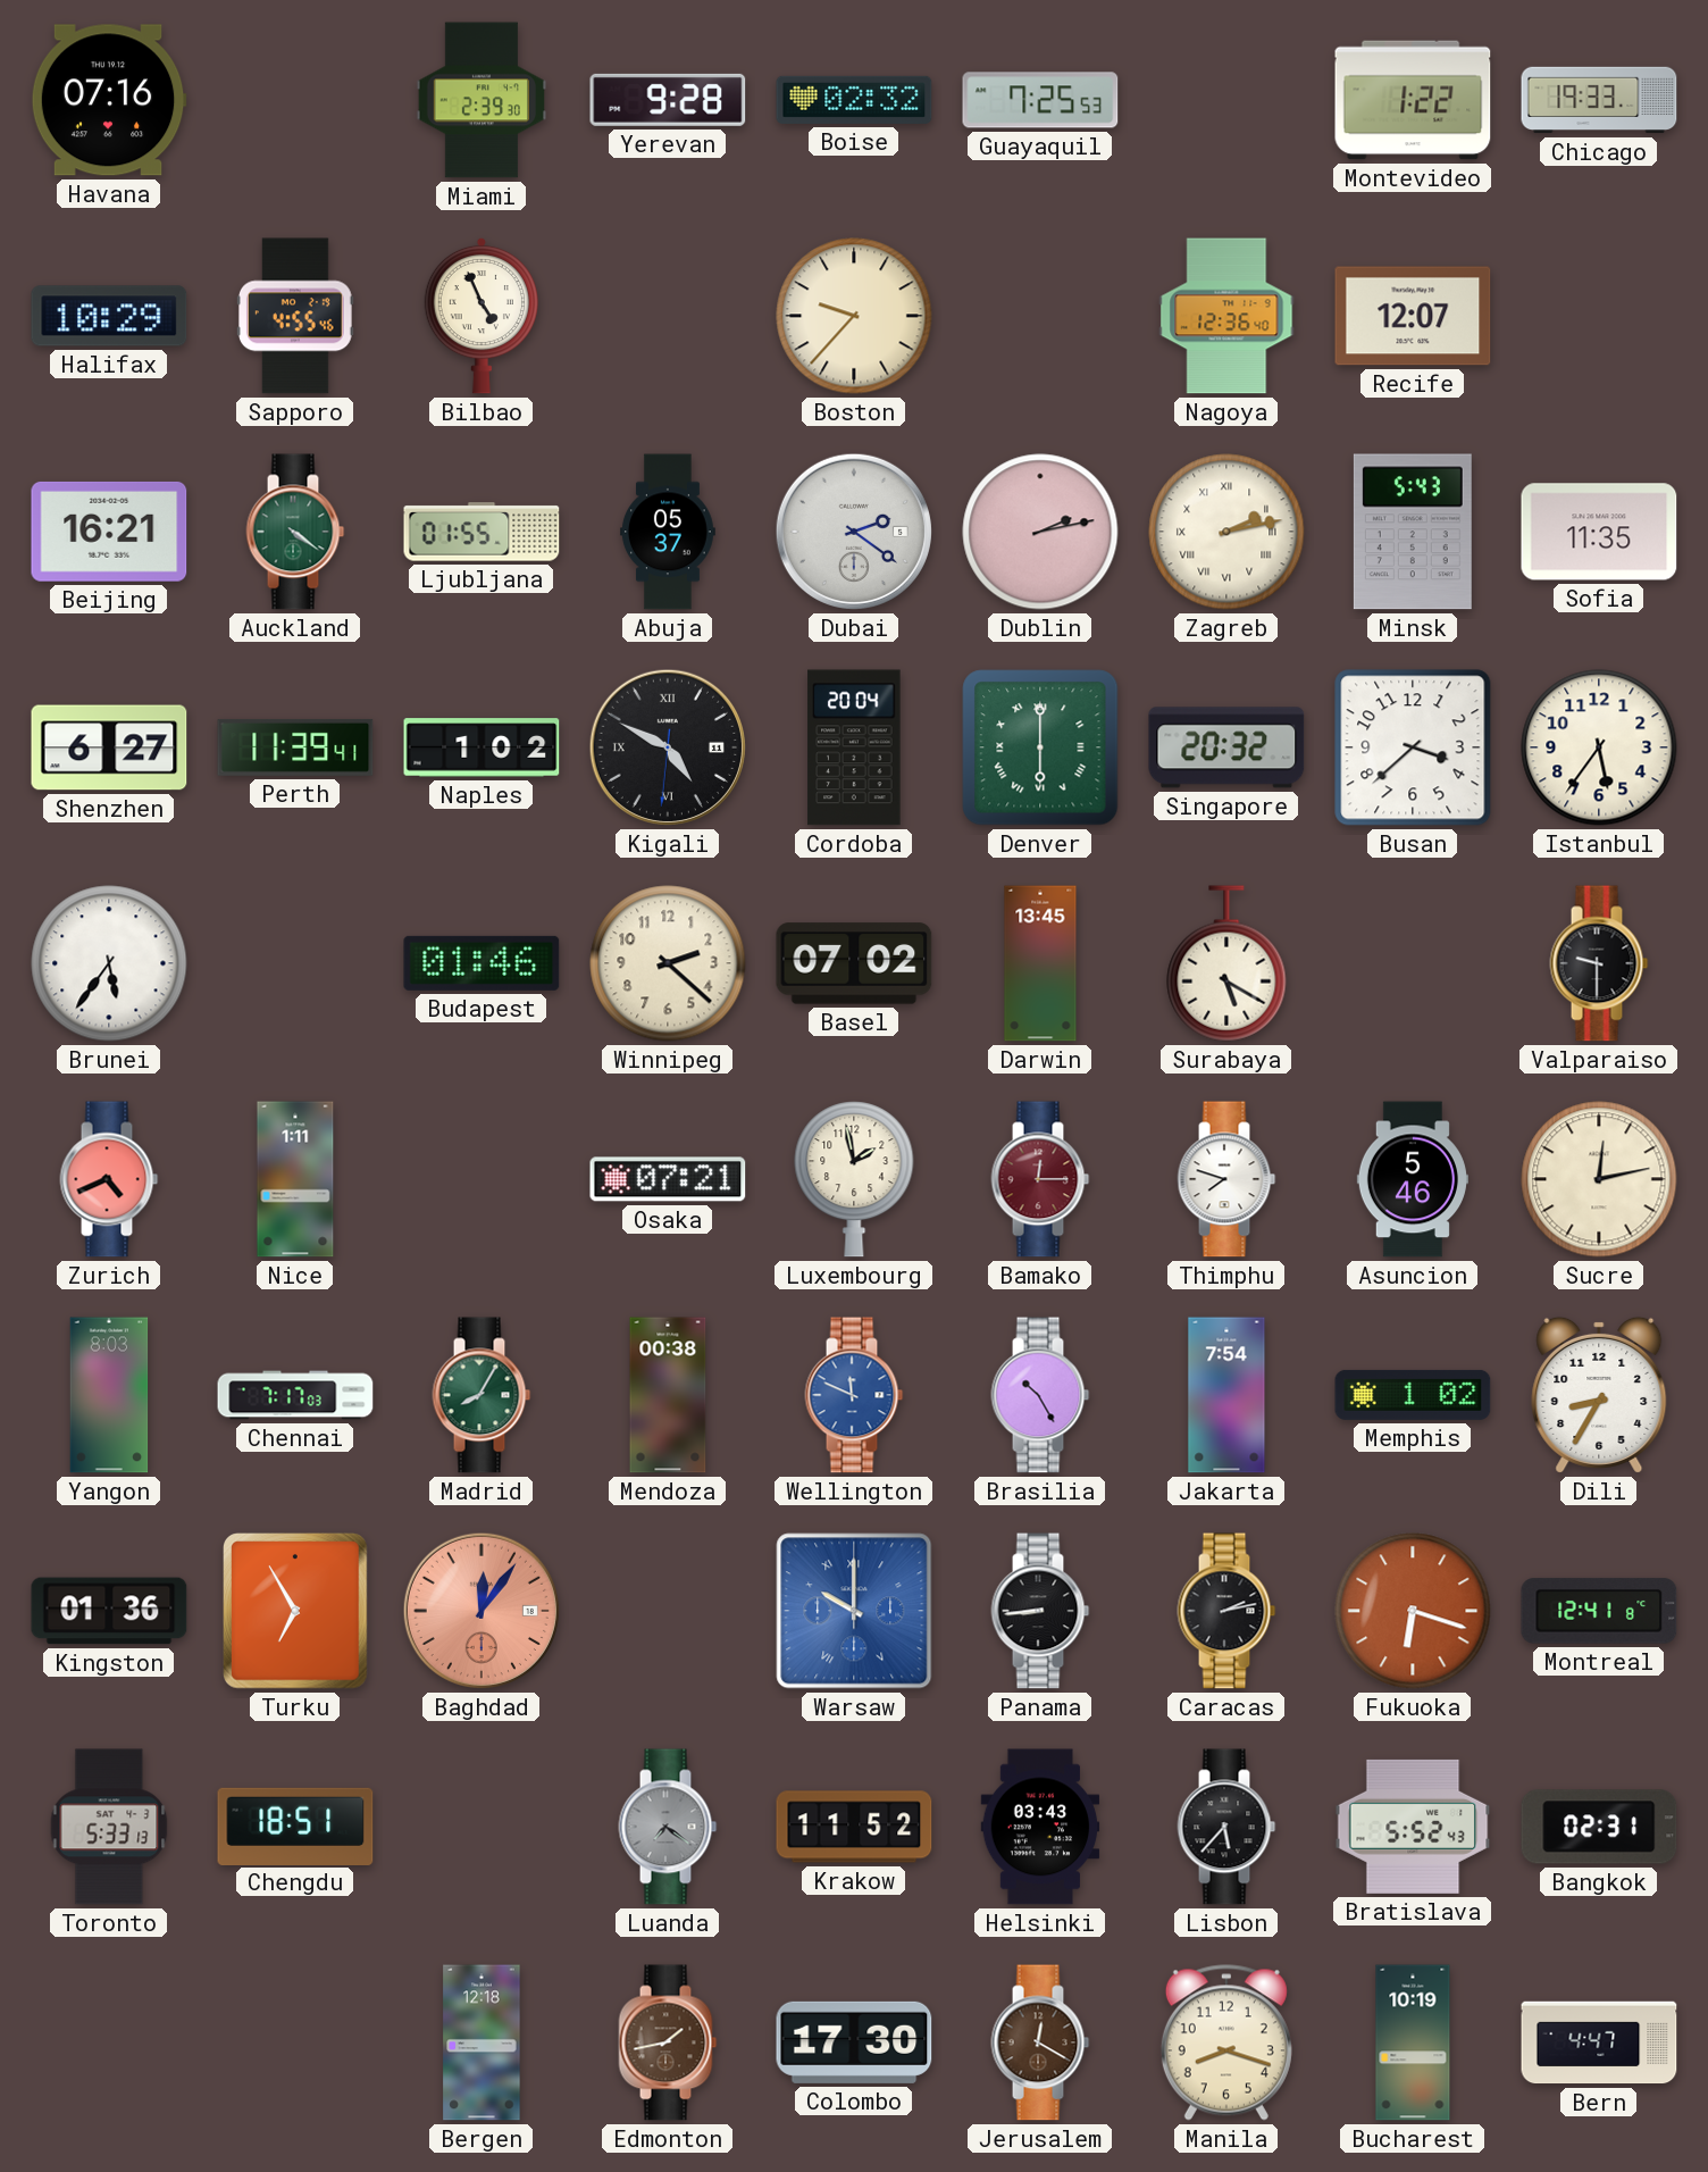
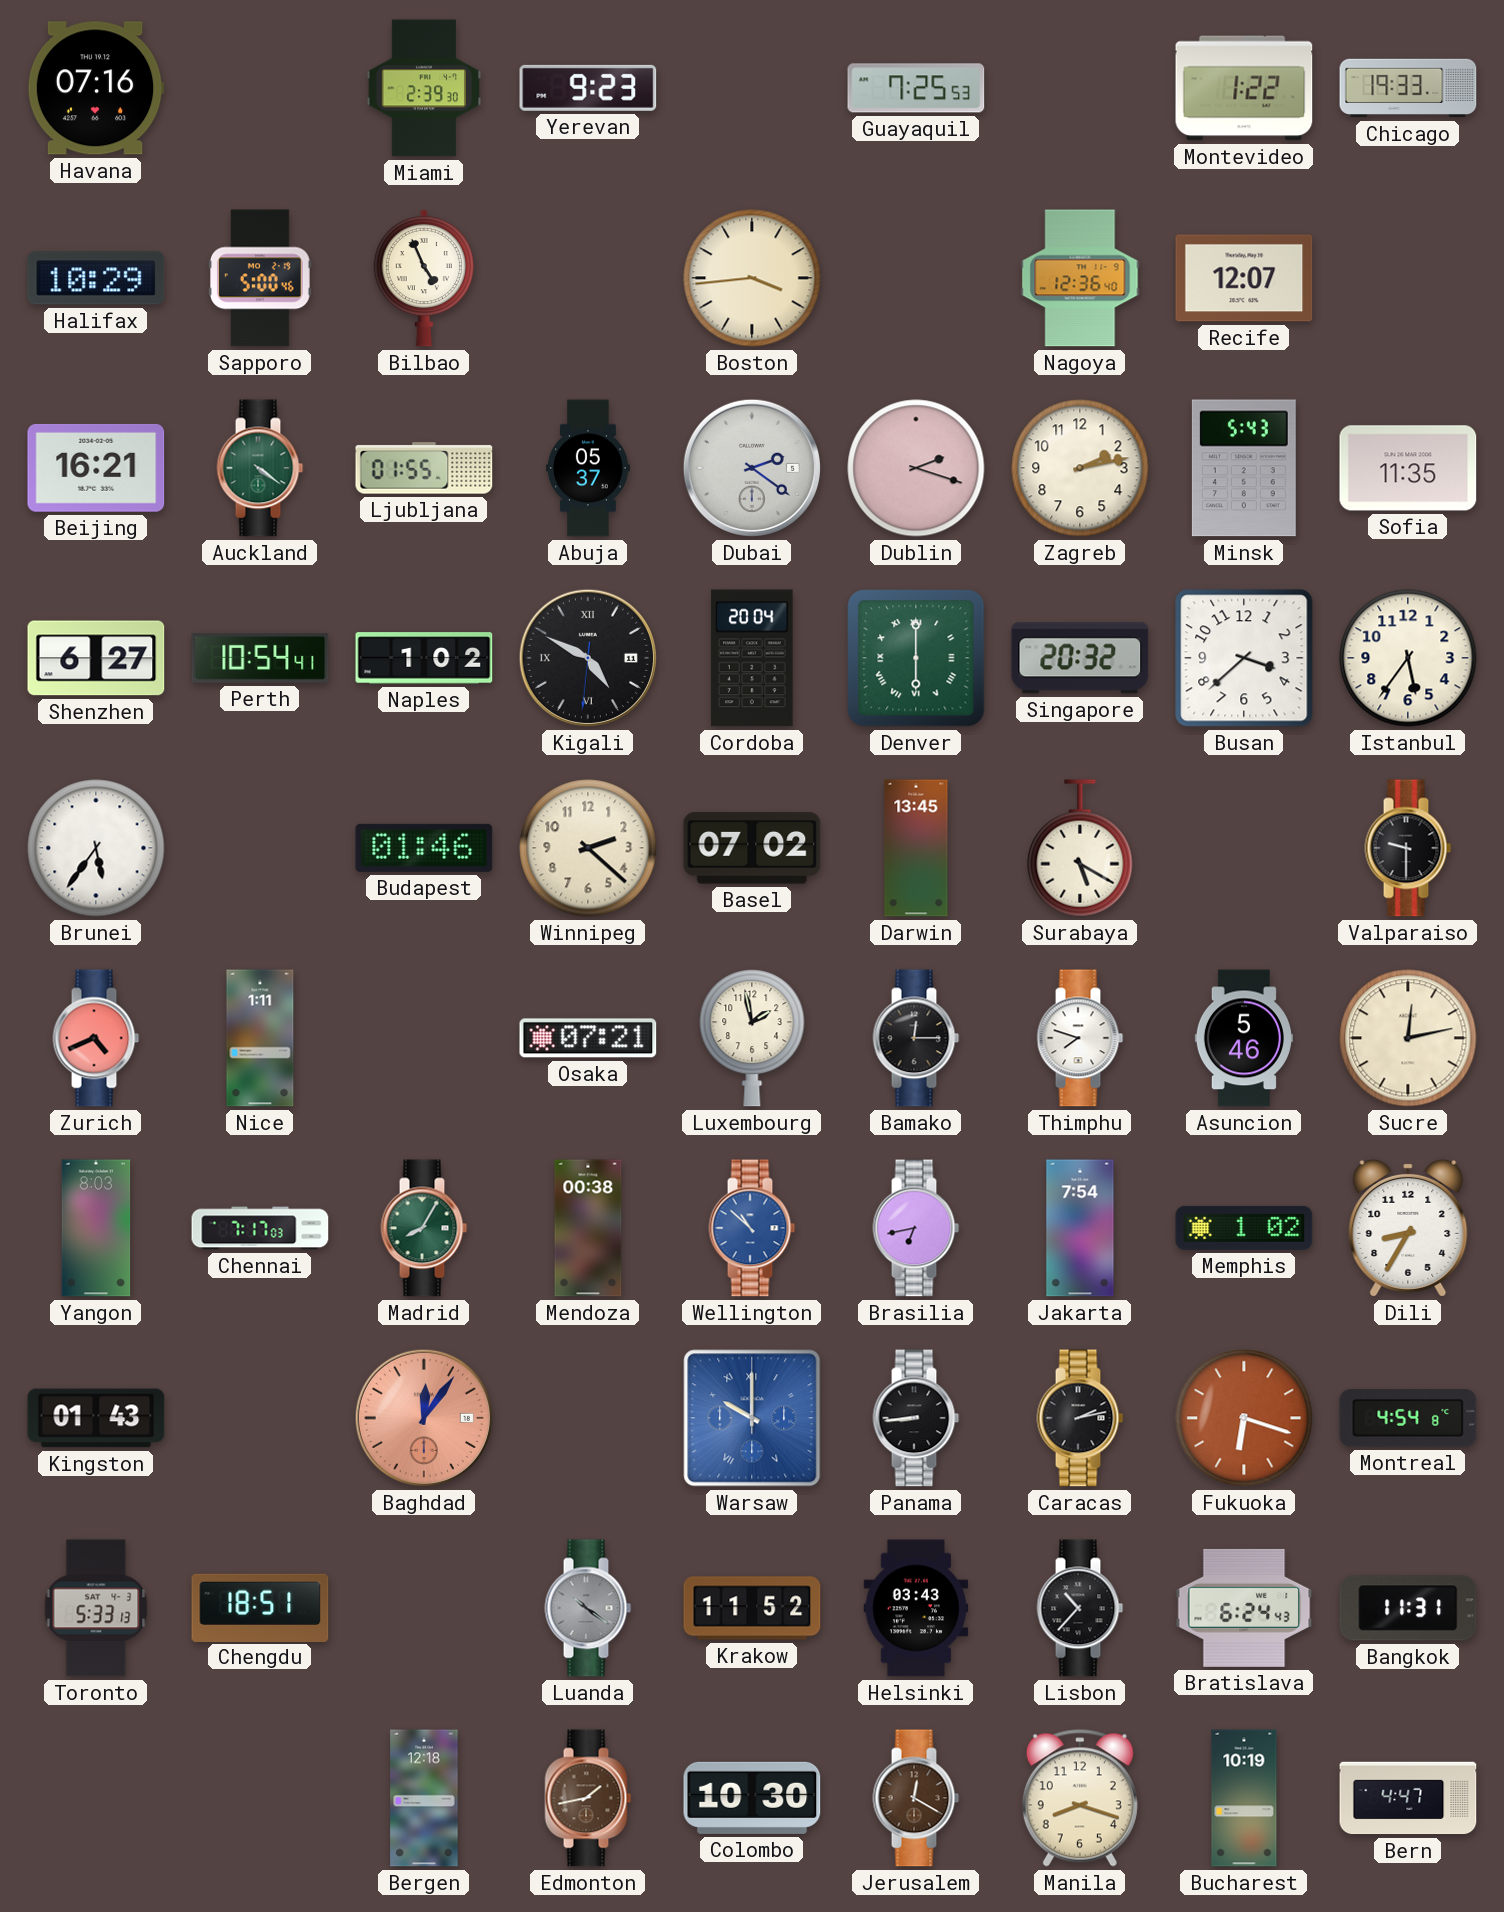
Yerevan: 9:28 -> 9:23
Boise: 02:32 -> none
Sapporo: 4:55 -> 5:00
Boston: 9:37 -> 3:44
Dublin: 2:13 -> 2:18
Zagreb numerals: Roman -> Arabic
Perth: 11:39 -> 10:54
Bamako dial: burgundy -> black
Wellington: 11:49 -> 10:52
Brasilia: 10:25 -> 6:43
Kingston: 01:36 -> 01:43
Turku: 6:55 -> none
Montreal: 12:41 -> 4:54
Luanda: 7:21 -> 10:21
Lisbon: 5:37 -> 10:37
Bratislava: 5:52 -> 6:24
Bangkok: 02:31 -> 11:31
Colombo: 17:30 -> 10:30
